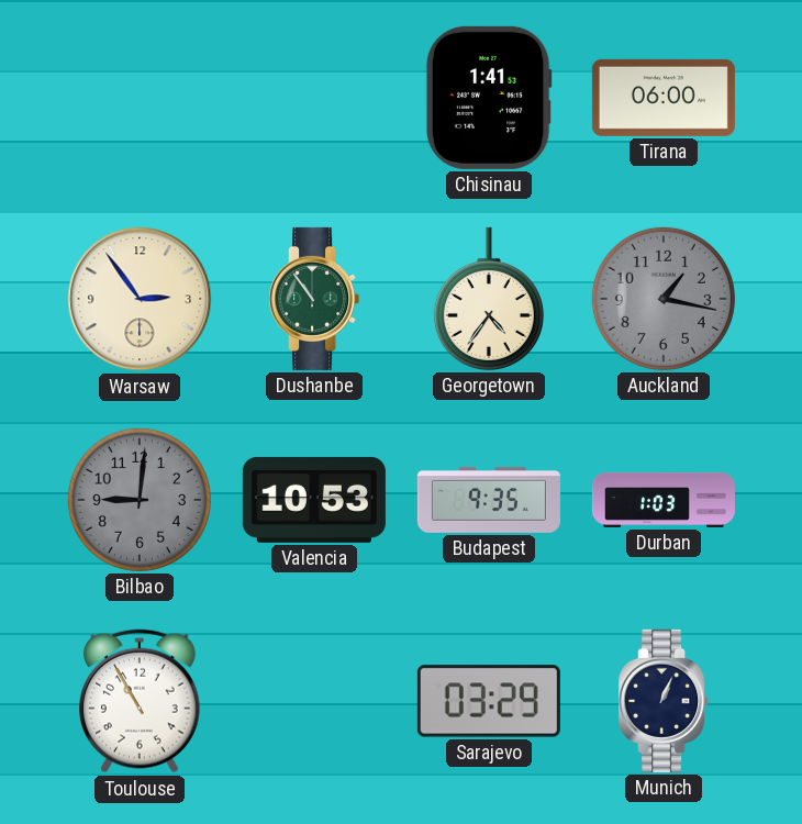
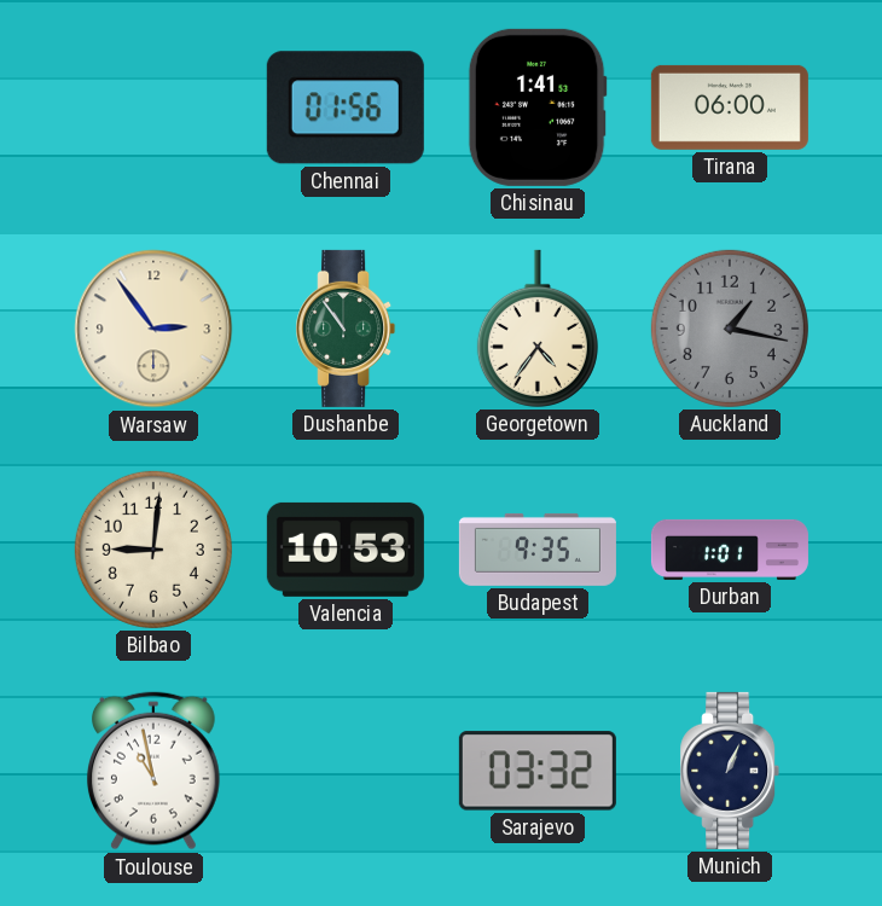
Chennai: none -> 01:56
Bilbao dial: grey -> cream
Durban: 1:03 -> 1:01
Toulouse: 10:55 -> 10:58
Sarajevo: 03:29 -> 03:32
